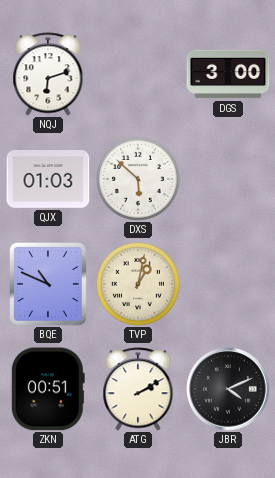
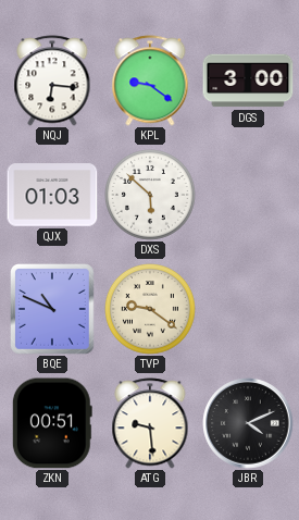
NQJ: 6:12 -> 6:16
KPL: none -> 9:21
TVP: 1:02 -> 9:21
ATG: 2:10 -> 9:29
